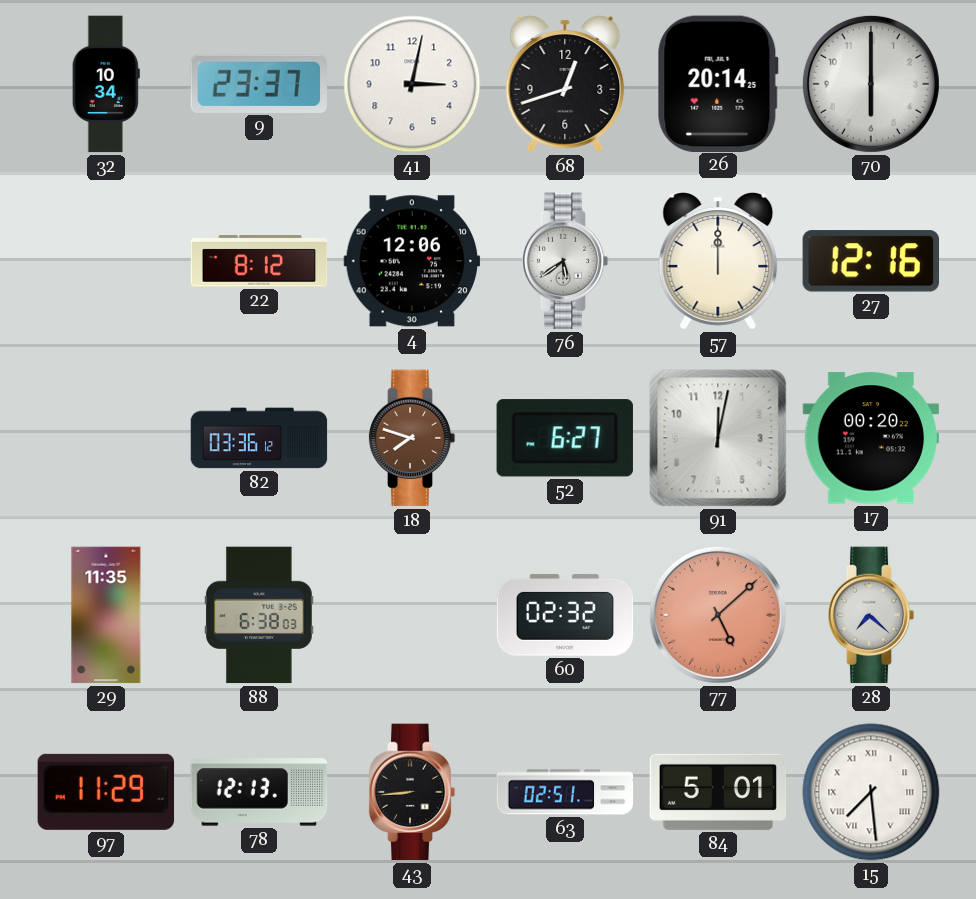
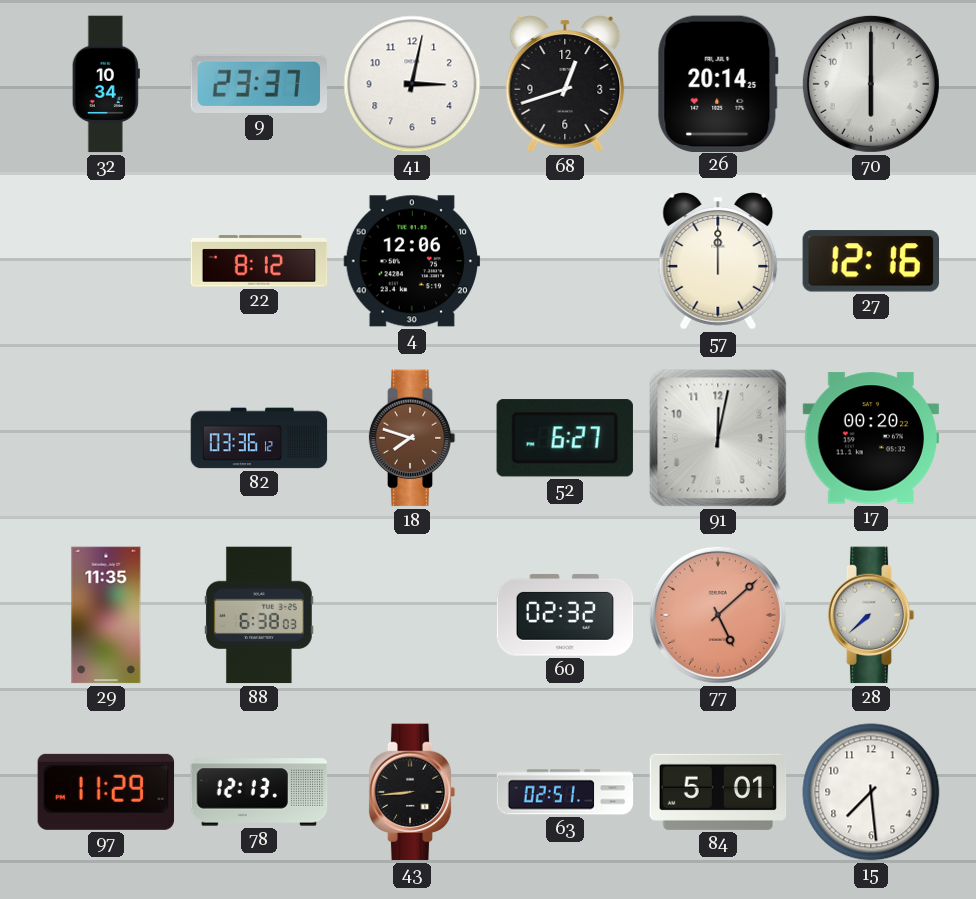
76: 5:39 -> none
28: 7:22 -> 7:38
15 numerals: Roman -> Arabic
